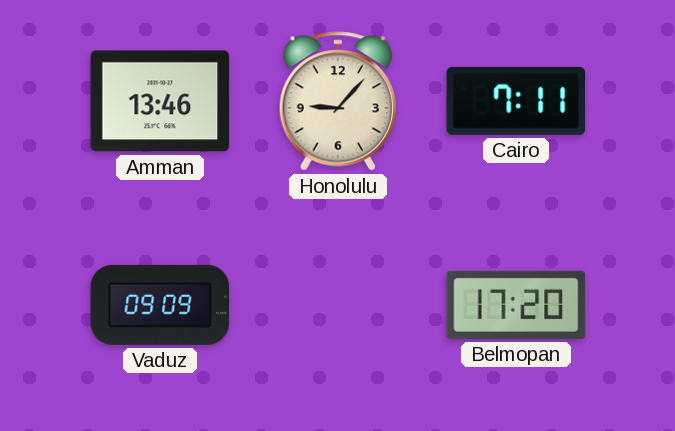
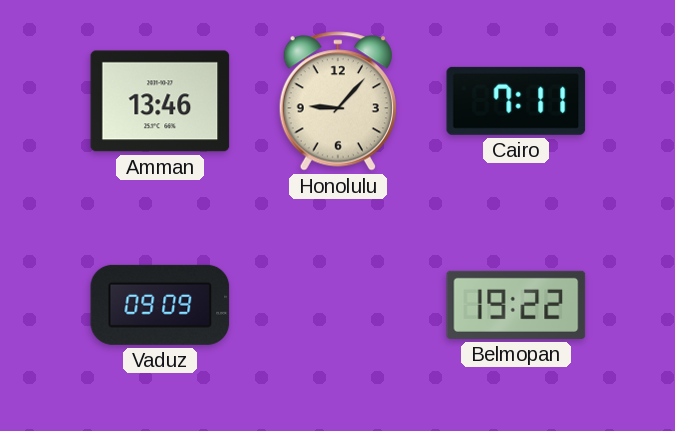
Belmopan: 17:20 -> 19:22
